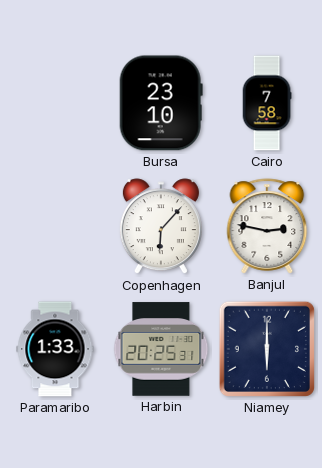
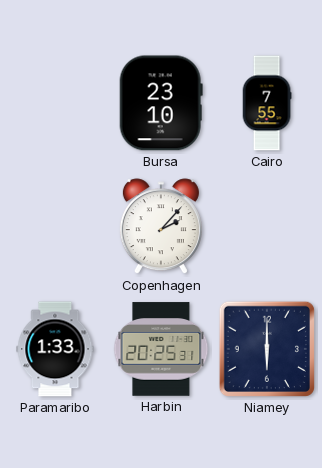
Cairo: 7:58 -> 7:55
Copenhagen: 6:07 -> 2:07
Banjul: 2:47 -> none
